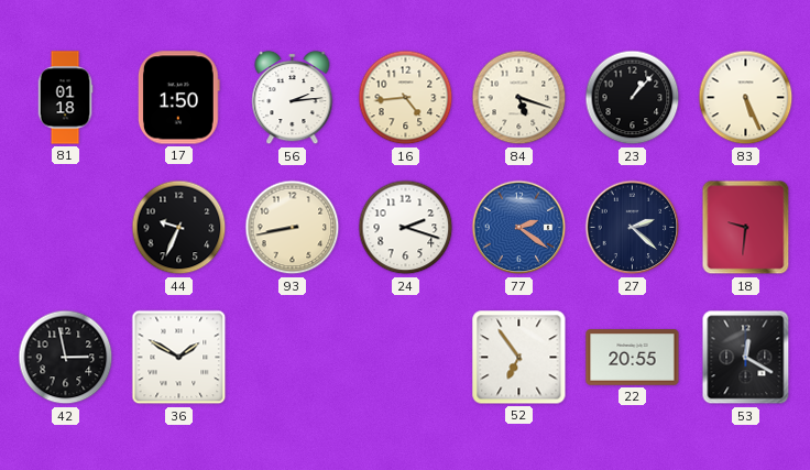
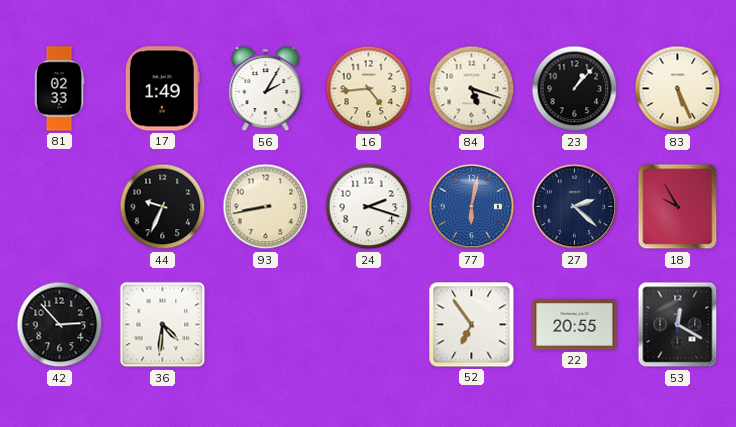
81: 01:18 -> 02:33
17: 1:50 -> 1:49
56: 2:14 -> 2:05
77: 2:21 -> 6:02
18: 9:31 -> 9:55
42: 2:58 -> 2:53
36: 1:50 -> 4:31
